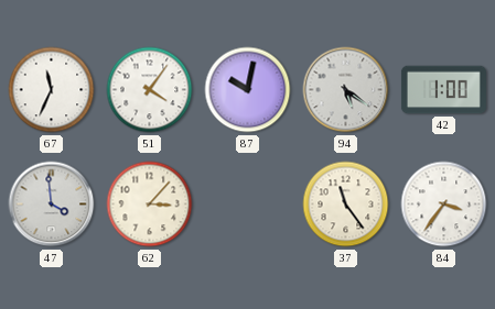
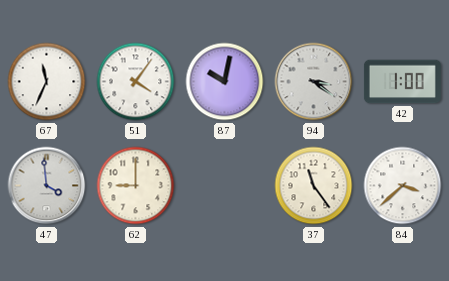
94: 5:21 -> 3:21
62: 3:07 -> 9:00
84: 3:36 -> 3:38
